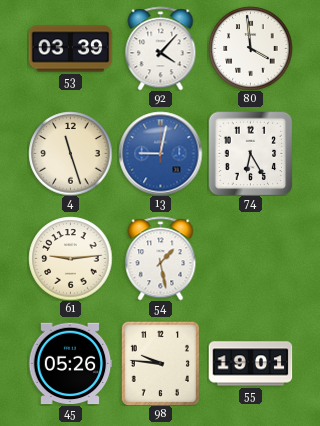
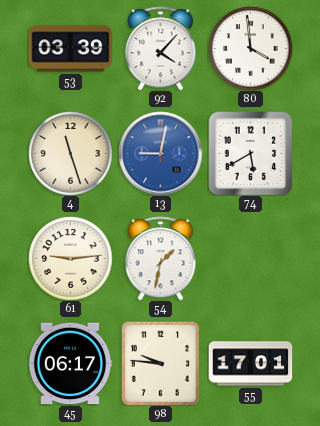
74: 6:25 -> 5:40
54: 1:28 -> 1:32
45: 05:26 -> 06:17
55: 19:01 -> 17:01
